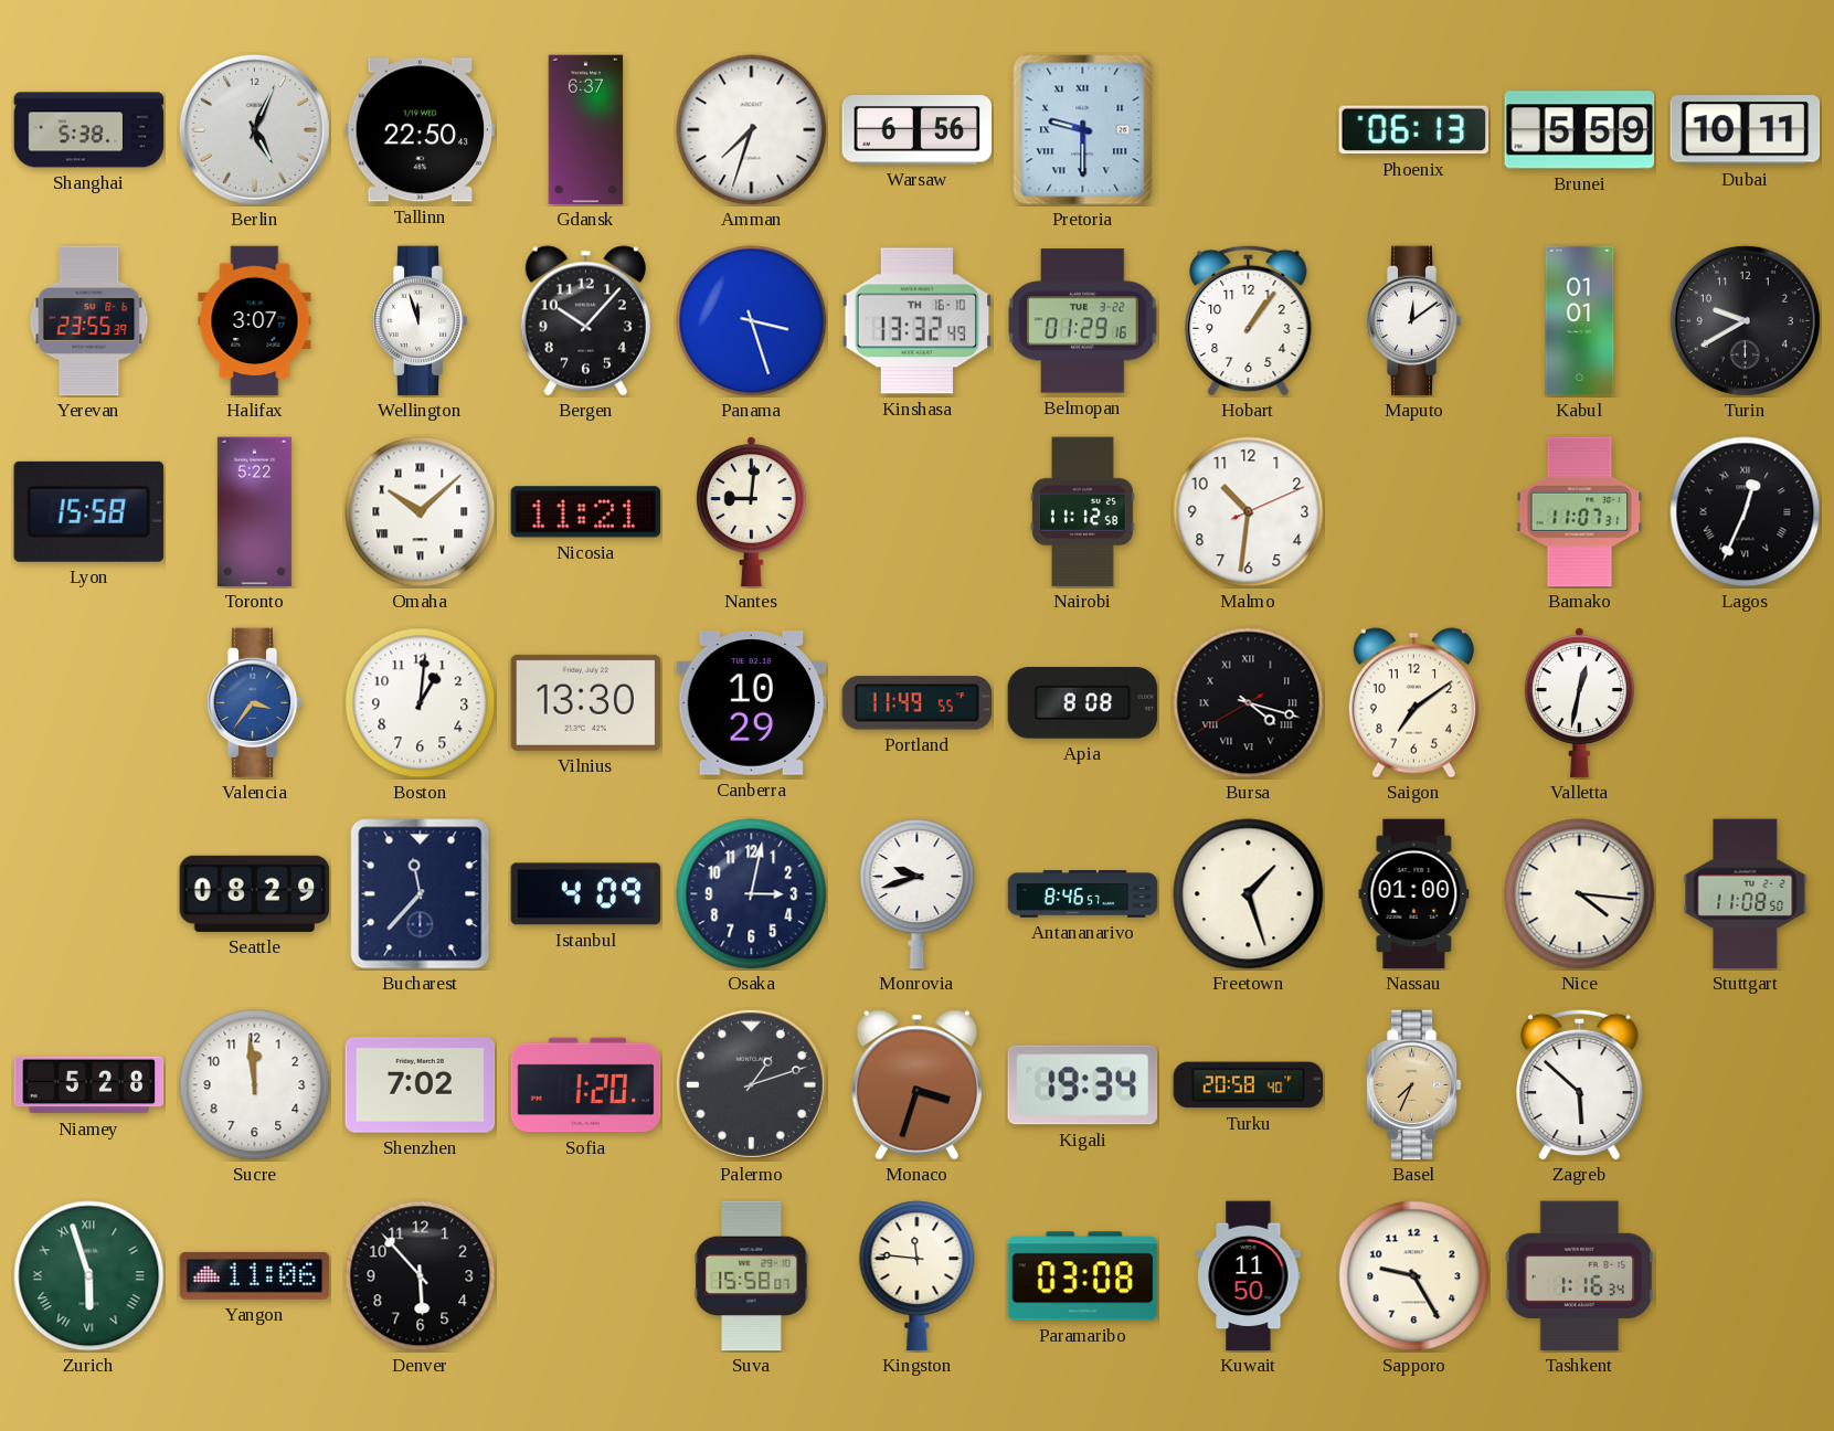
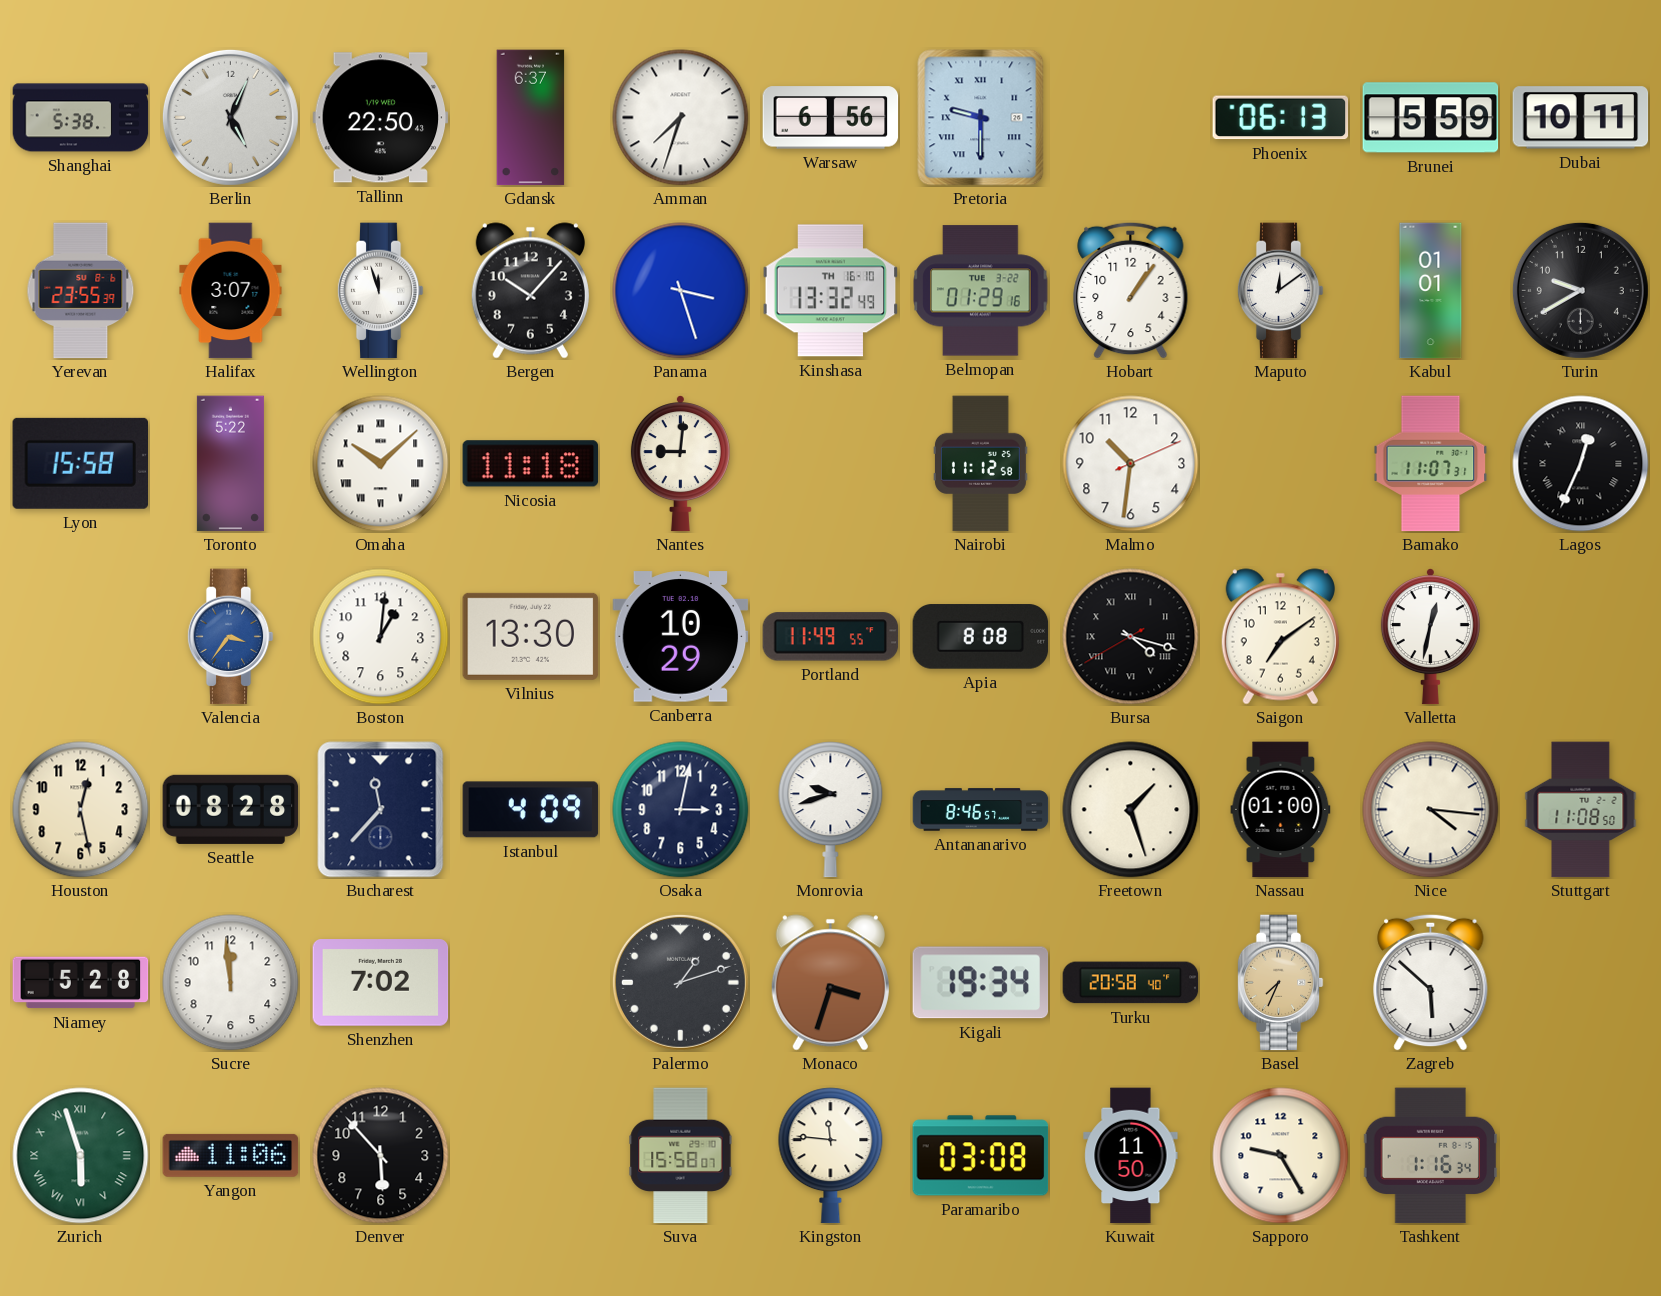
Nicosia: 11:21 -> 11:18
Houston: none -> 12:28
Seattle: 08:29 -> 08:28
Sofia: 1:20 -> none
